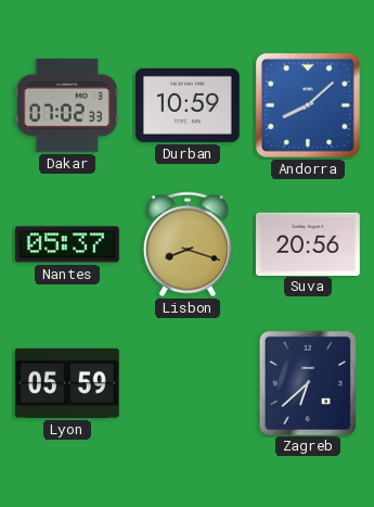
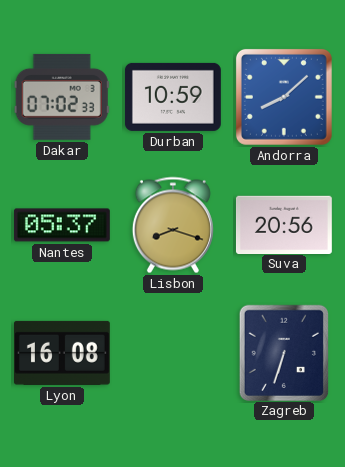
Lyon: 05:59 -> 16:08
Zagreb: 6:38 -> 6:33
